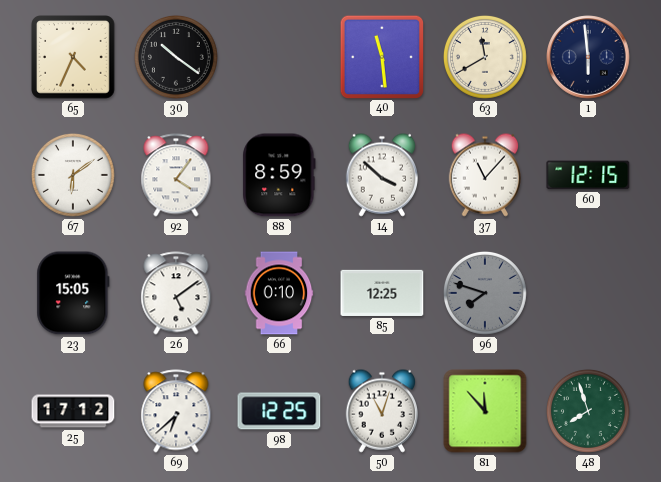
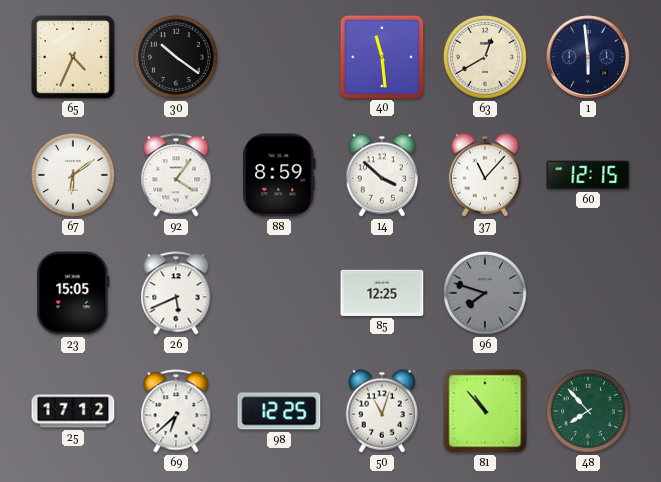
63: 11:40 -> 12:40
26: 5:09 -> 5:41
66: 0:10 -> none
81: 11:53 -> 10:53
48: 7:57 -> 7:53
